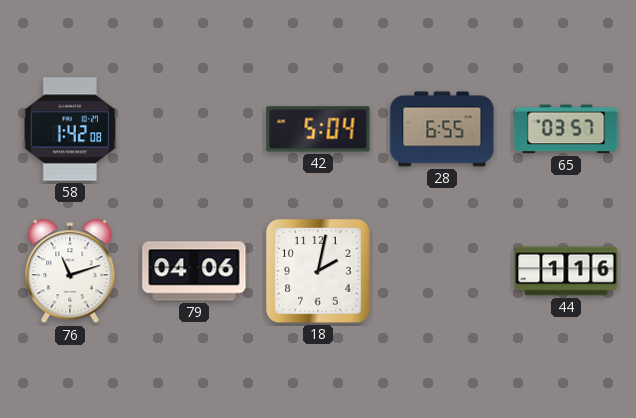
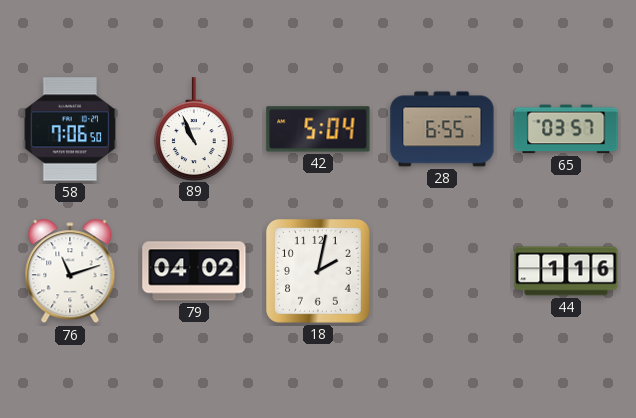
58: 1:42 -> 7:06
89: none -> 10:56
79: 04:06 -> 04:02
